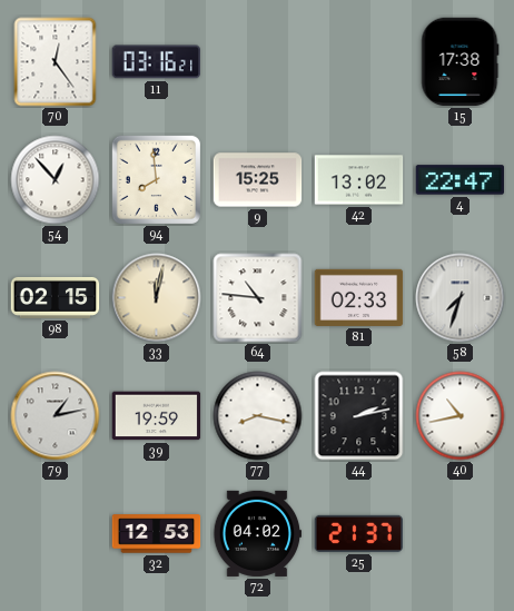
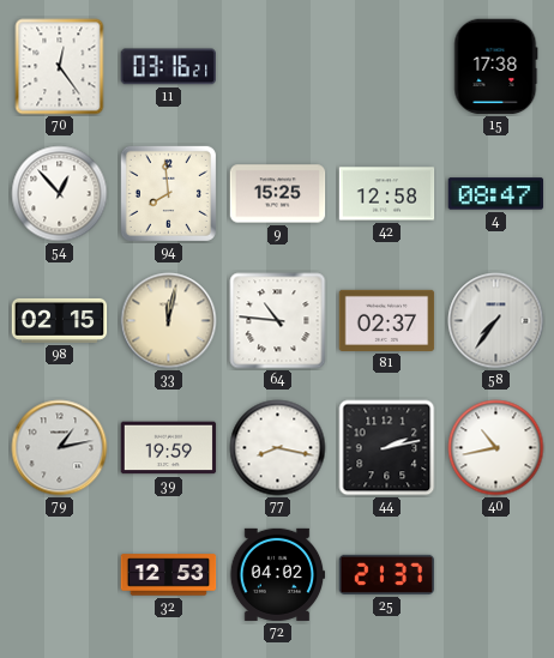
42: 13:02 -> 12:58
4: 22:47 -> 08:47
81: 02:33 -> 02:37
58: 7:33 -> 7:36
